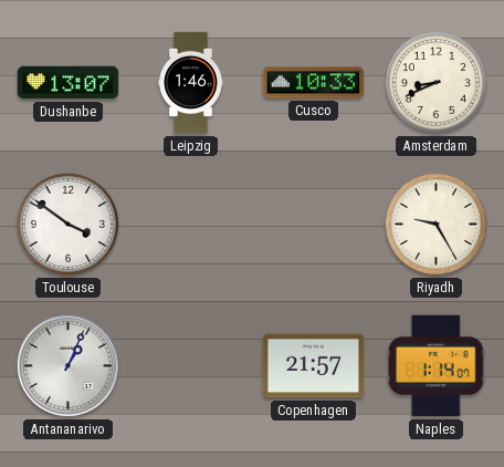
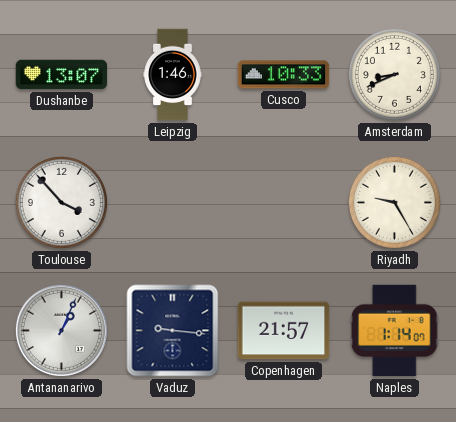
Toulouse: 3:51 -> 3:53
Vaduz: none -> 9:16
